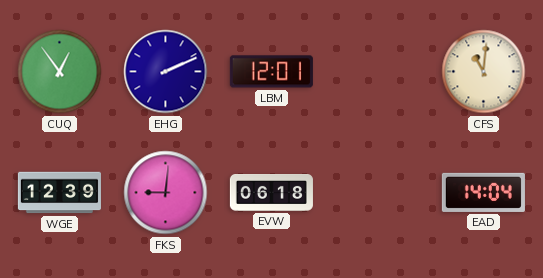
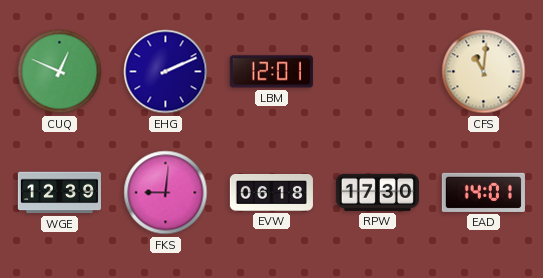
CUQ: 12:54 -> 12:49
RPW: none -> 17:30
EAD: 14:04 -> 14:01
